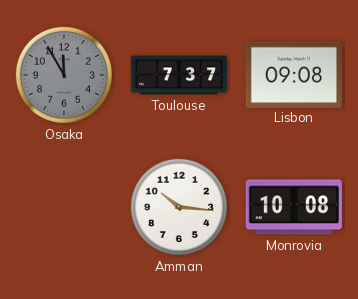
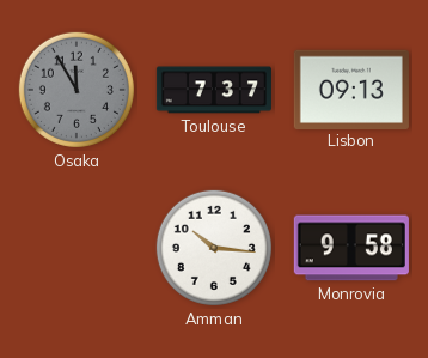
Lisbon: 09:08 -> 09:13
Monrovia: 10:08 -> 9:58
